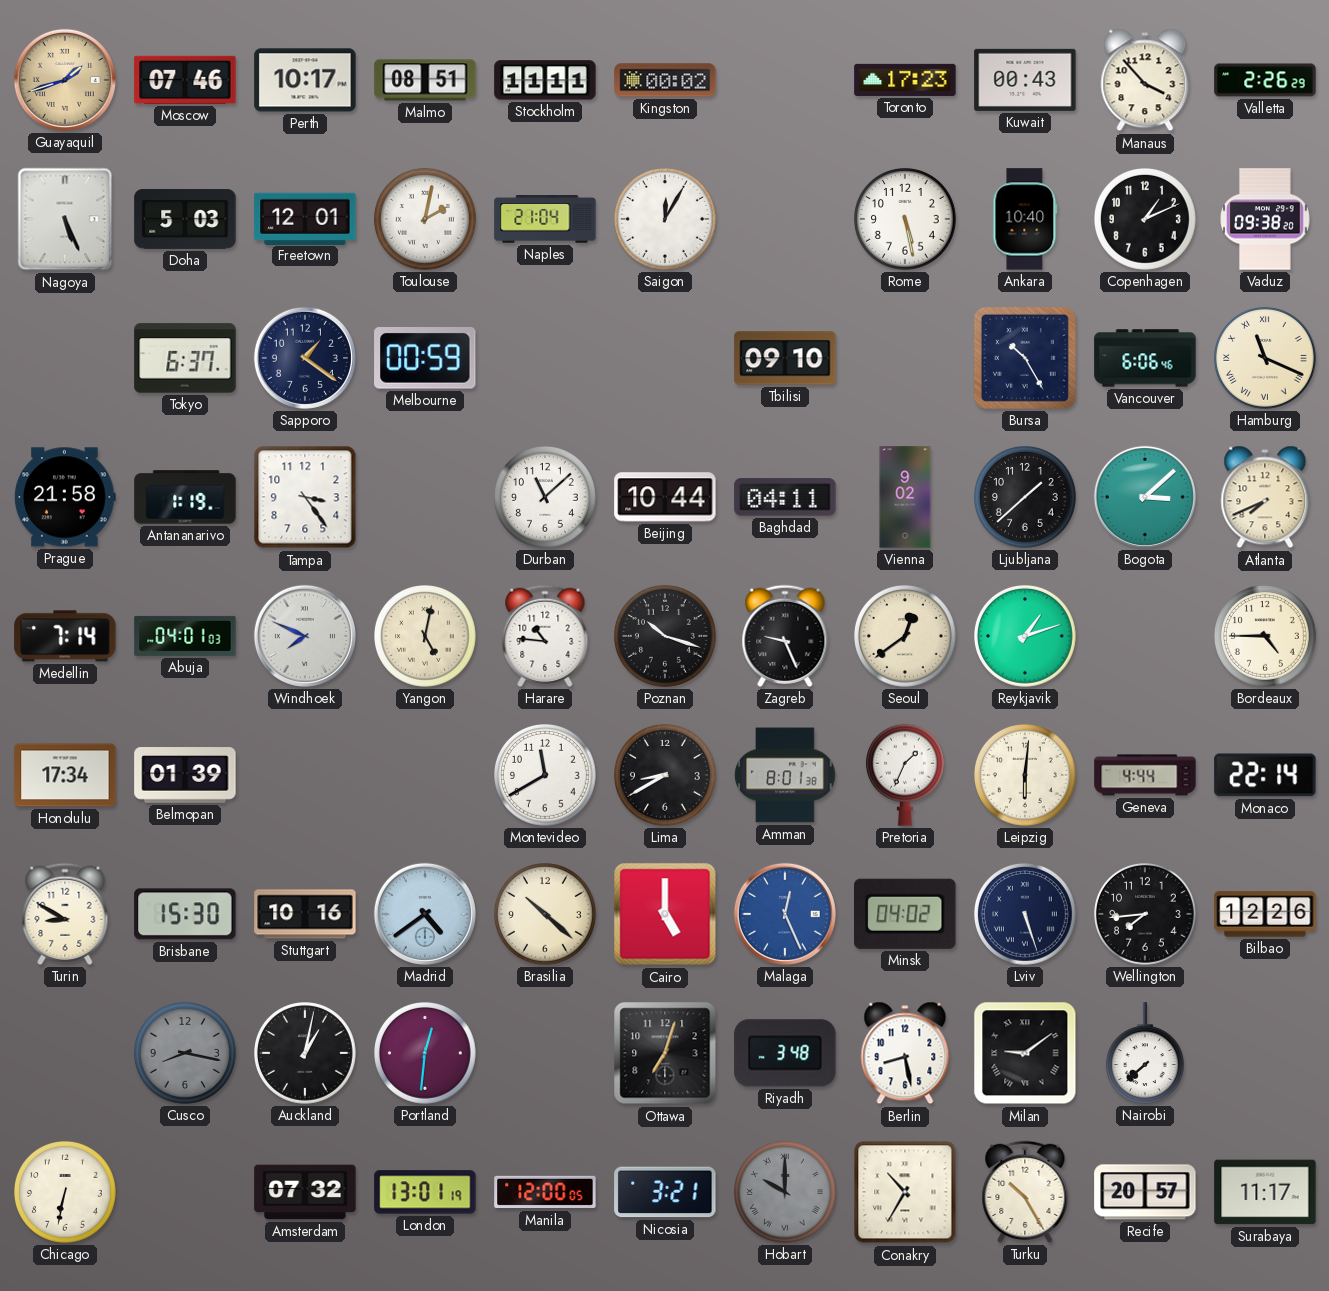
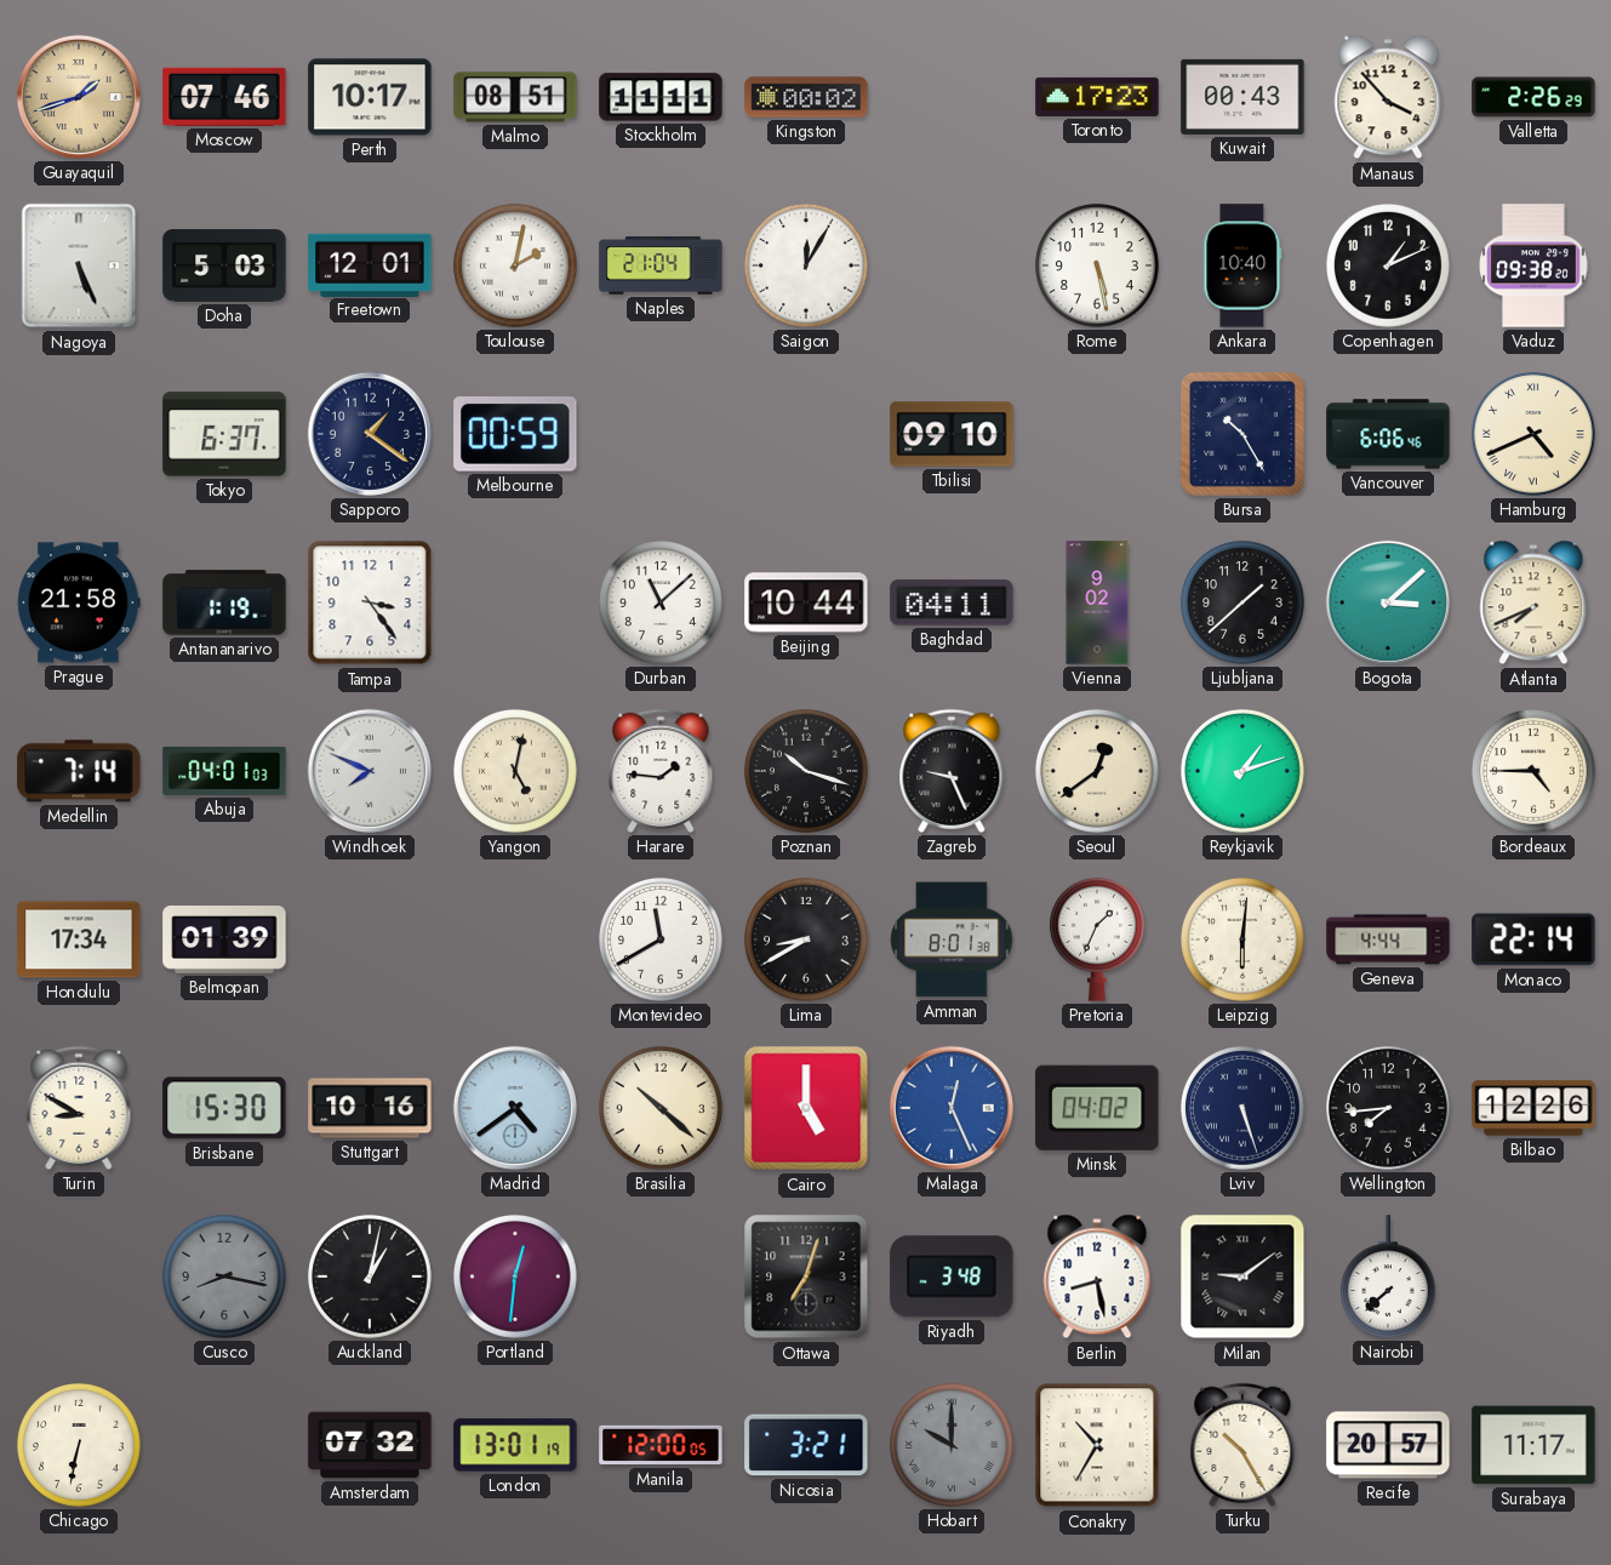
Hamburg: 11:19 -> 4:41
Harare: 10:46 -> 1:46
